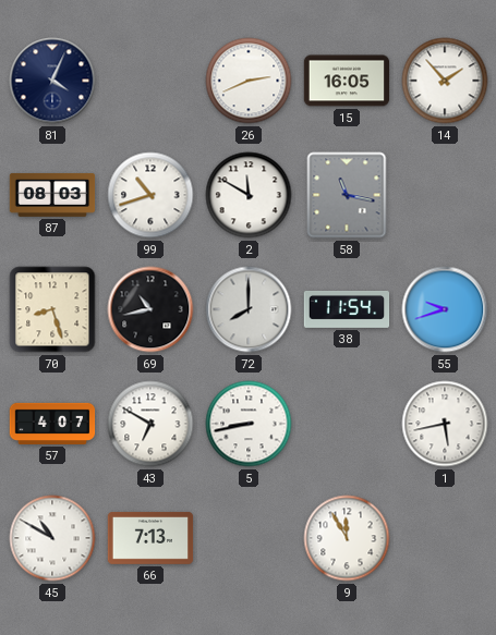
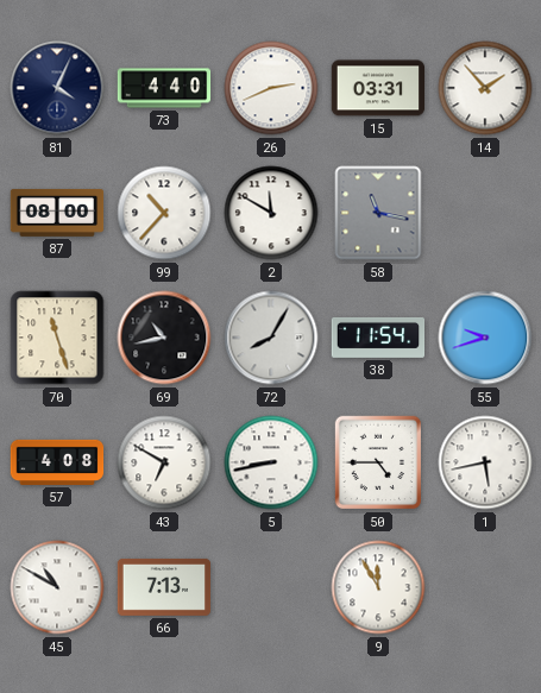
73: none -> 4:40
15: 16:05 -> 03:31
87: 08:03 -> 08:00
99: 10:42 -> 10:37
70: 8:27 -> 11:27
72: 8:00 -> 8:05
57: 4:07 -> 4:08
50: none -> 4:45
